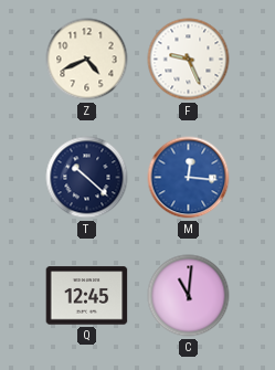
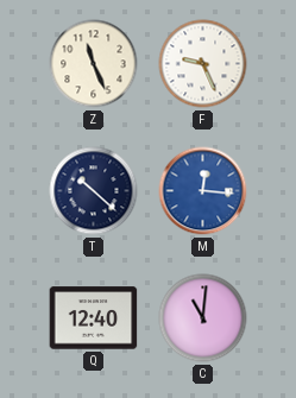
Z: 4:41 -> 11:26
Q: 12:45 -> 12:40
